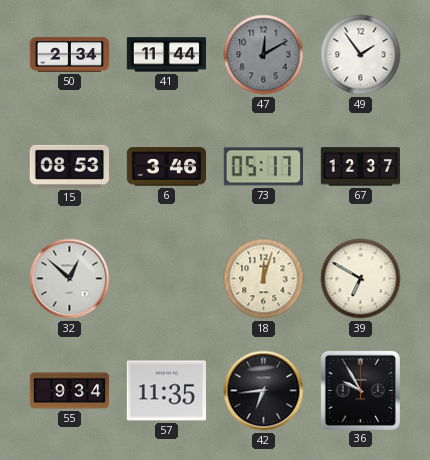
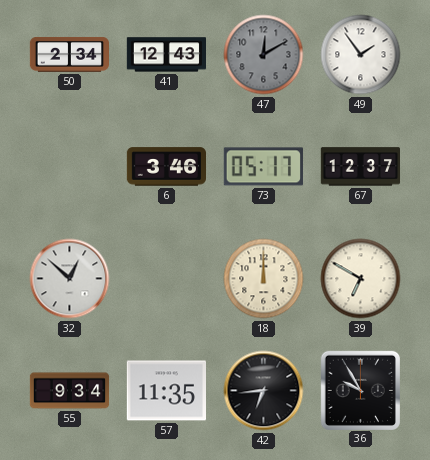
41: 11:44 -> 12:43
15: 08:53 -> none
18: 12:03 -> 12:00
